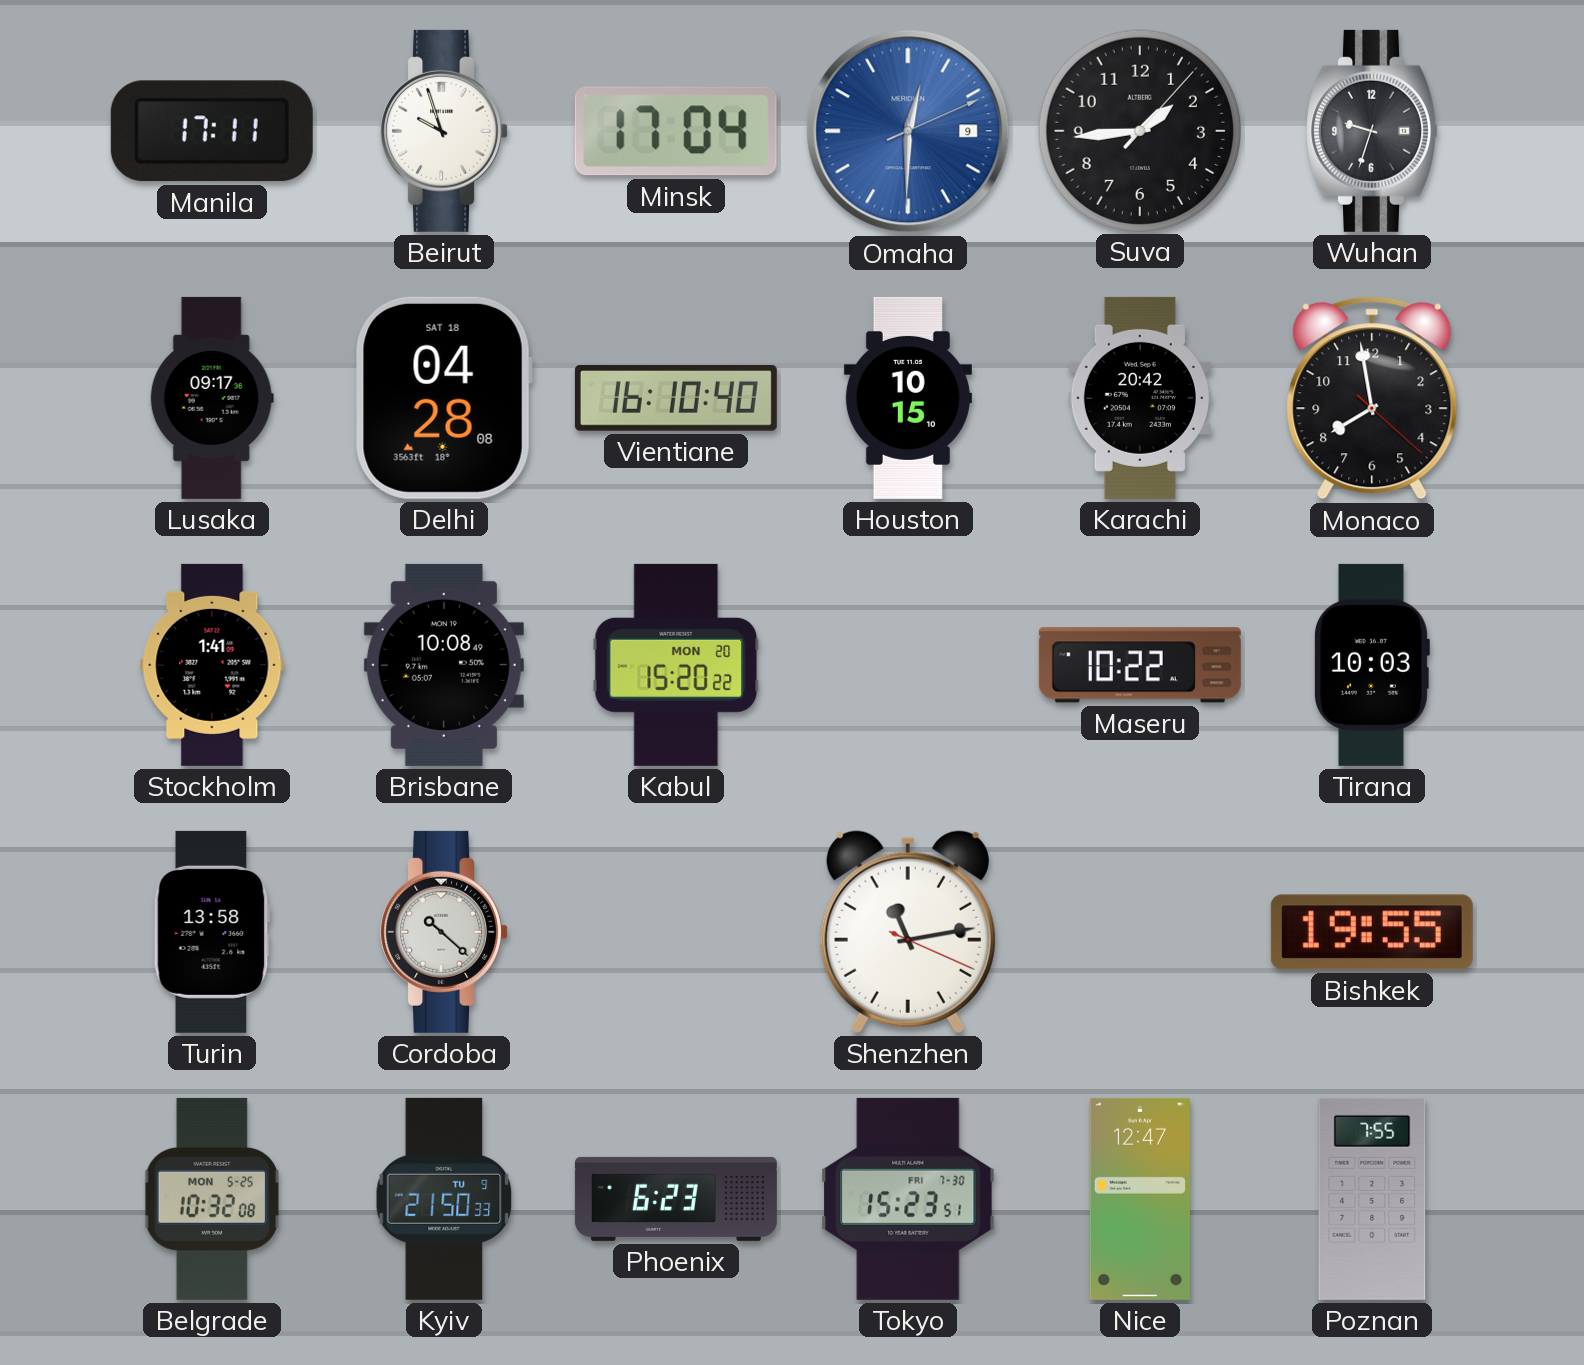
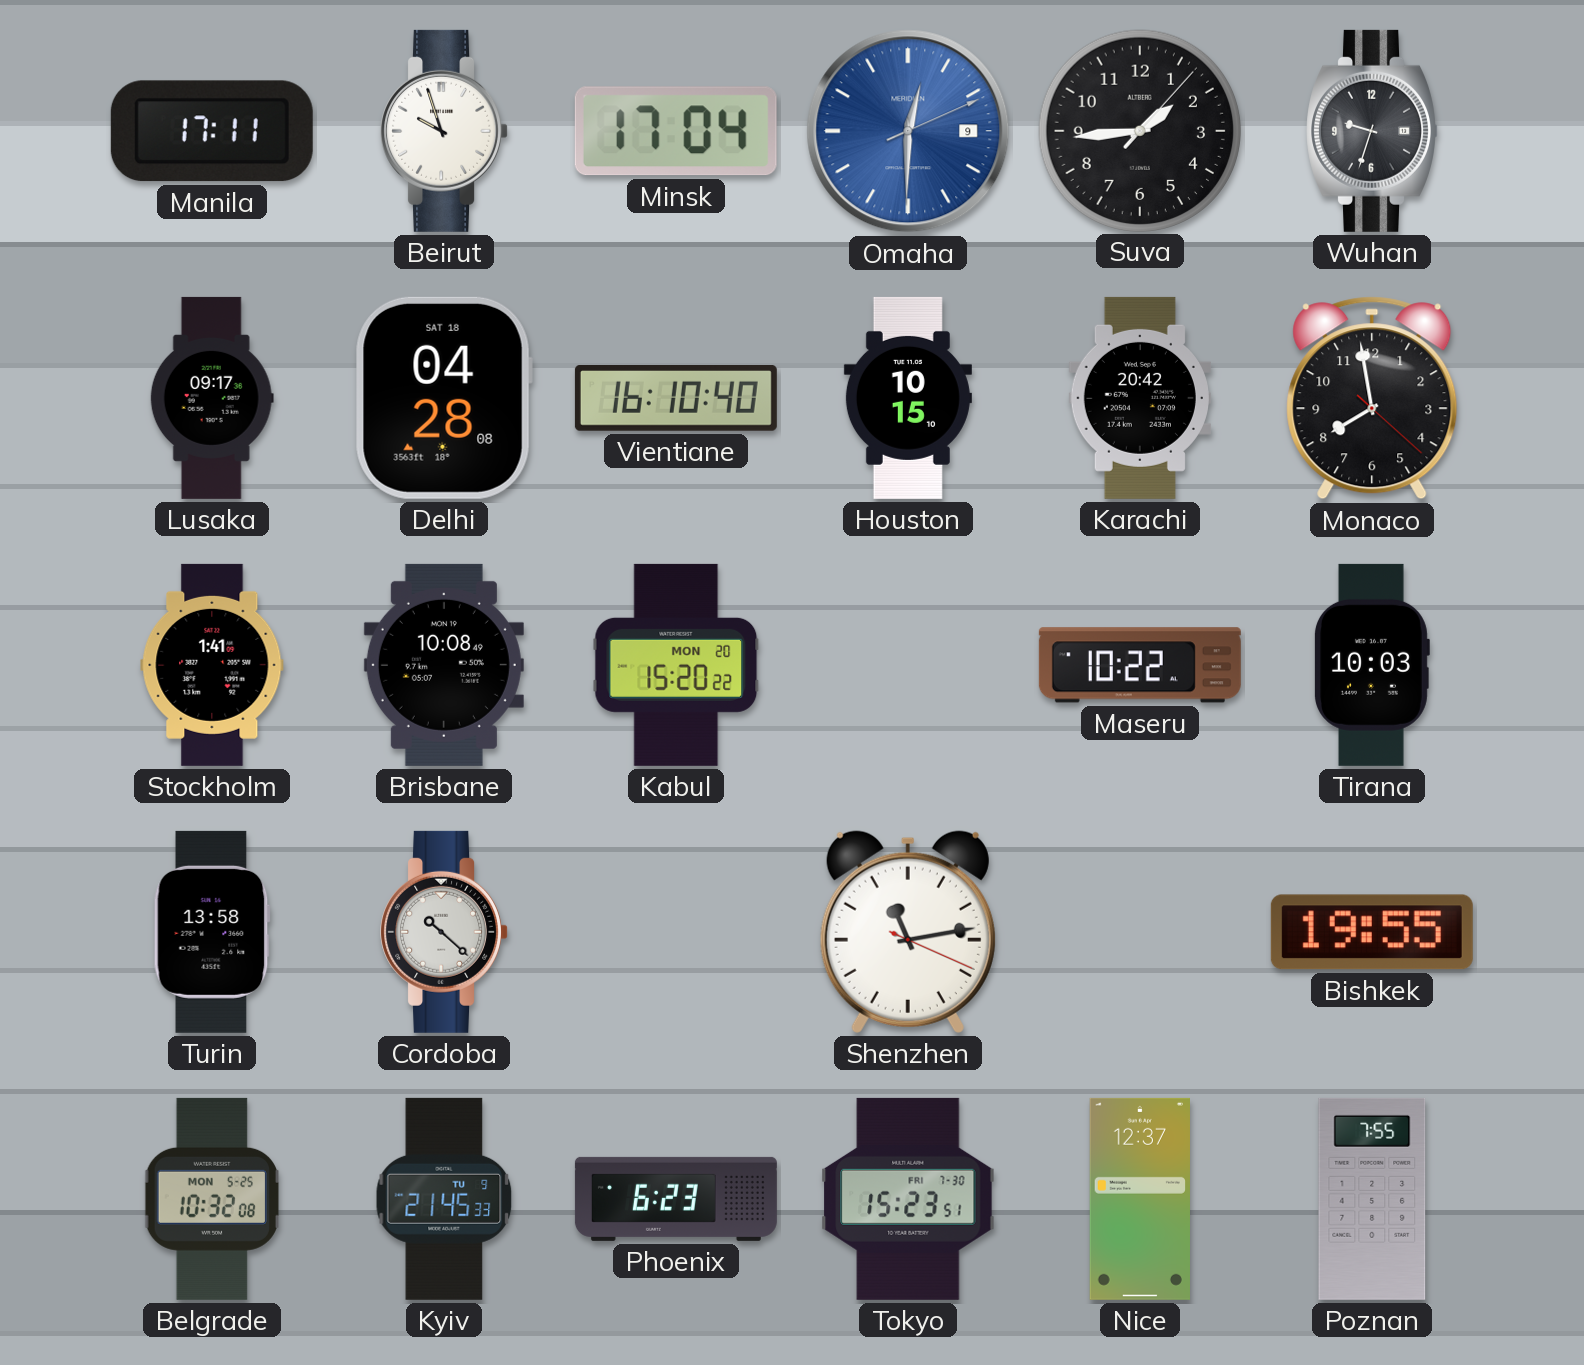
Kyiv: 21:50 -> 21:45
Nice: 12:47 -> 12:37
